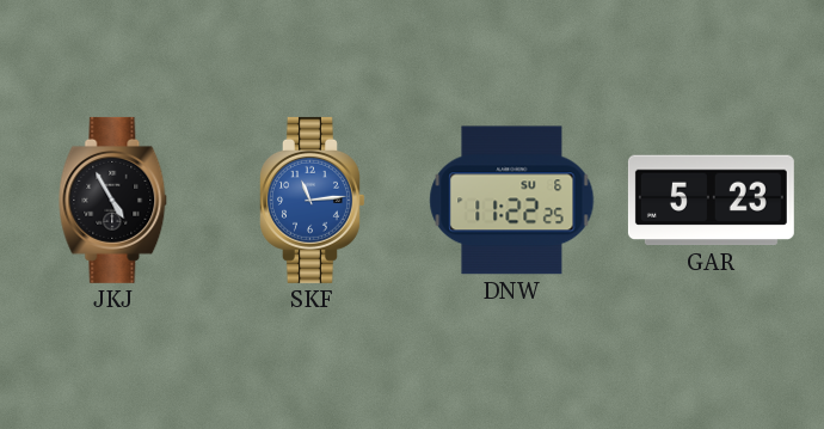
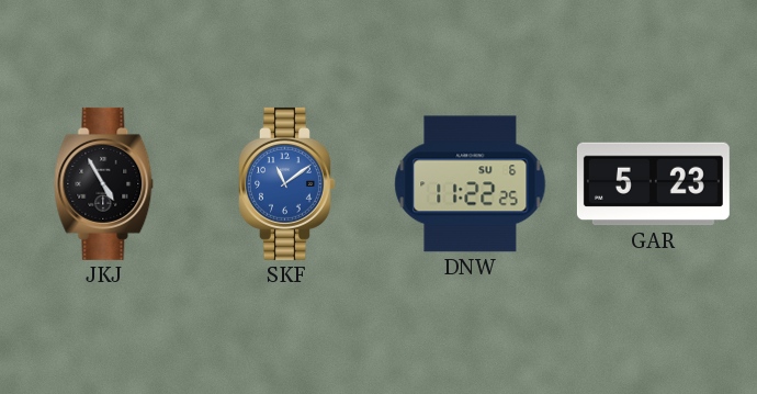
SKF: 11:14 -> 11:09
